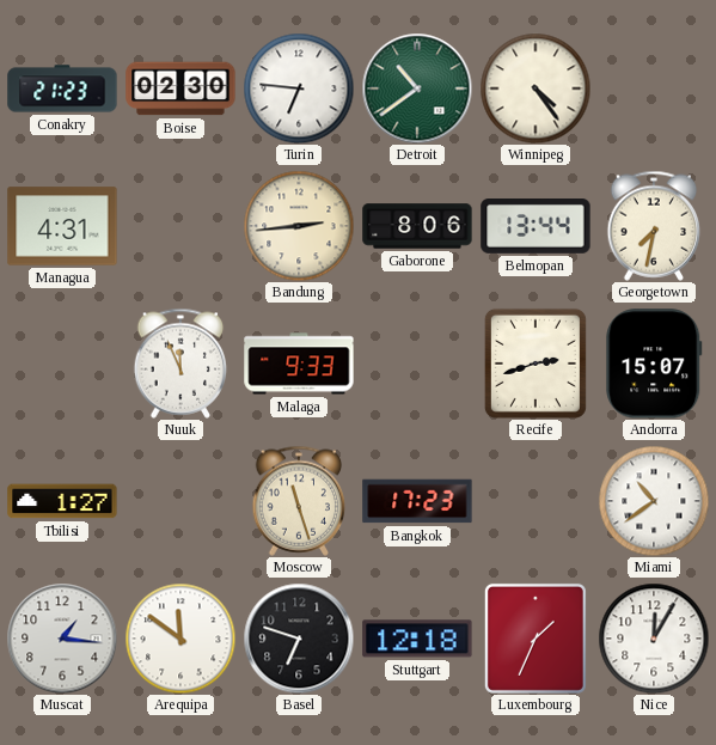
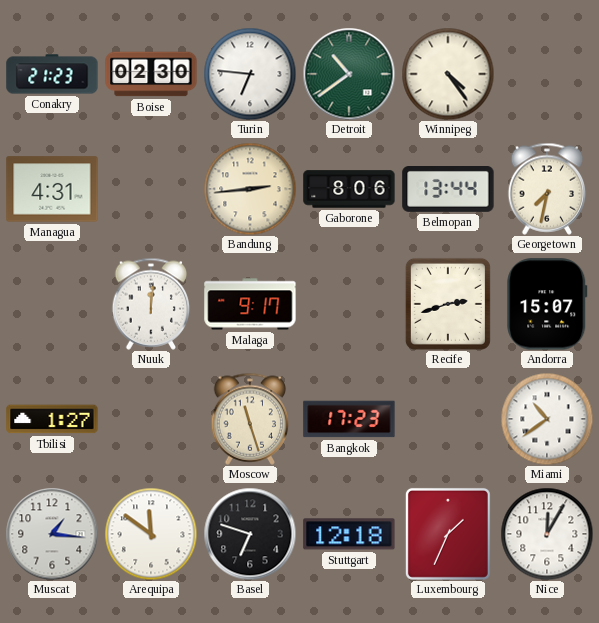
Nuuk: 11:56 -> 12:01
Malaga: 9:33 -> 9:17
